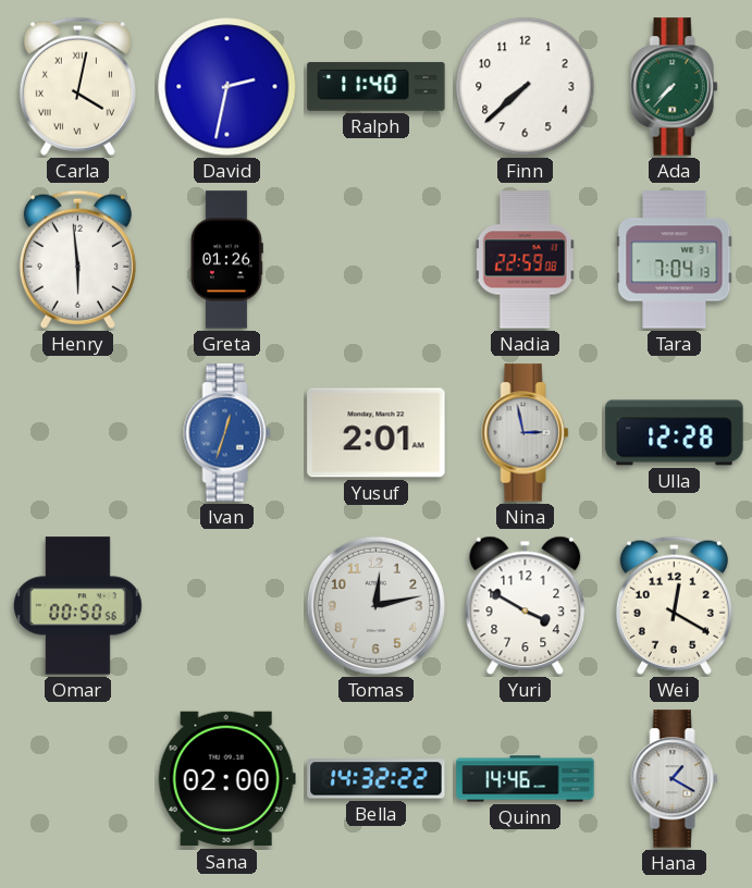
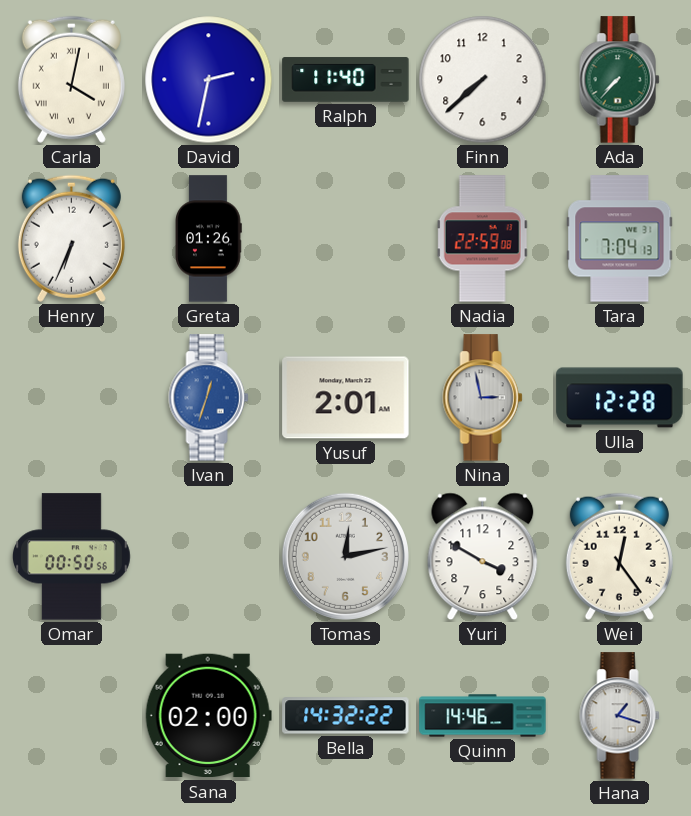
Henry: 5:59 -> 6:34
Wei: 12:20 -> 12:24
Hana: 1:20 -> 1:18
